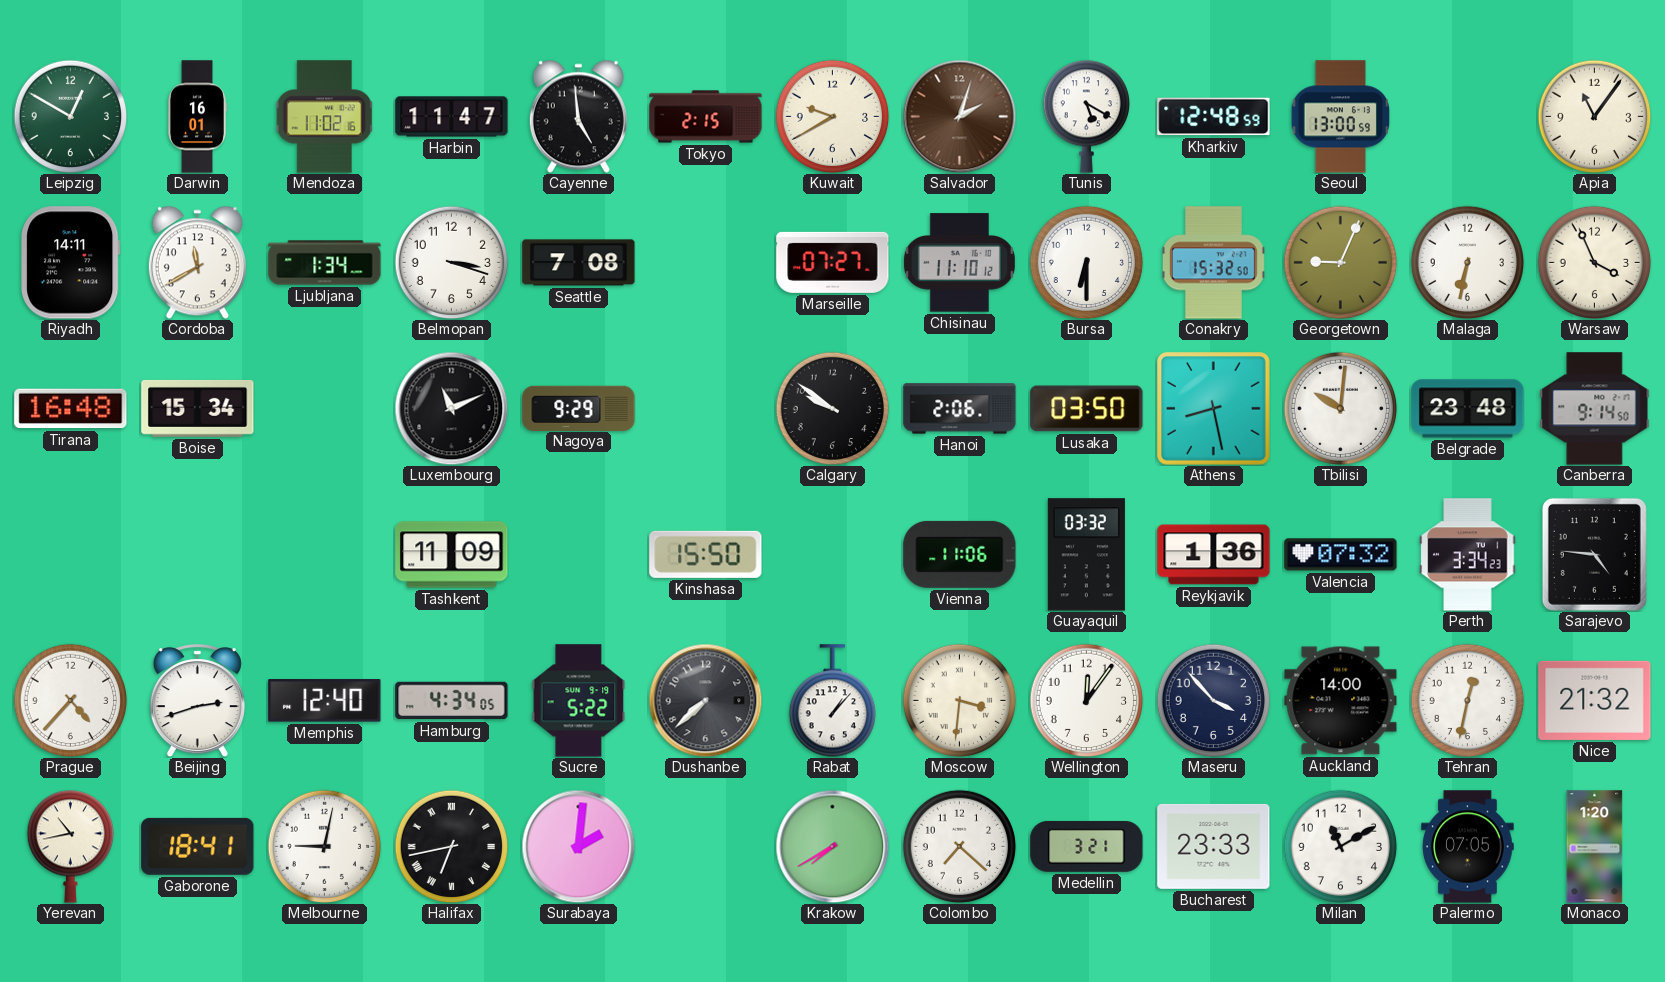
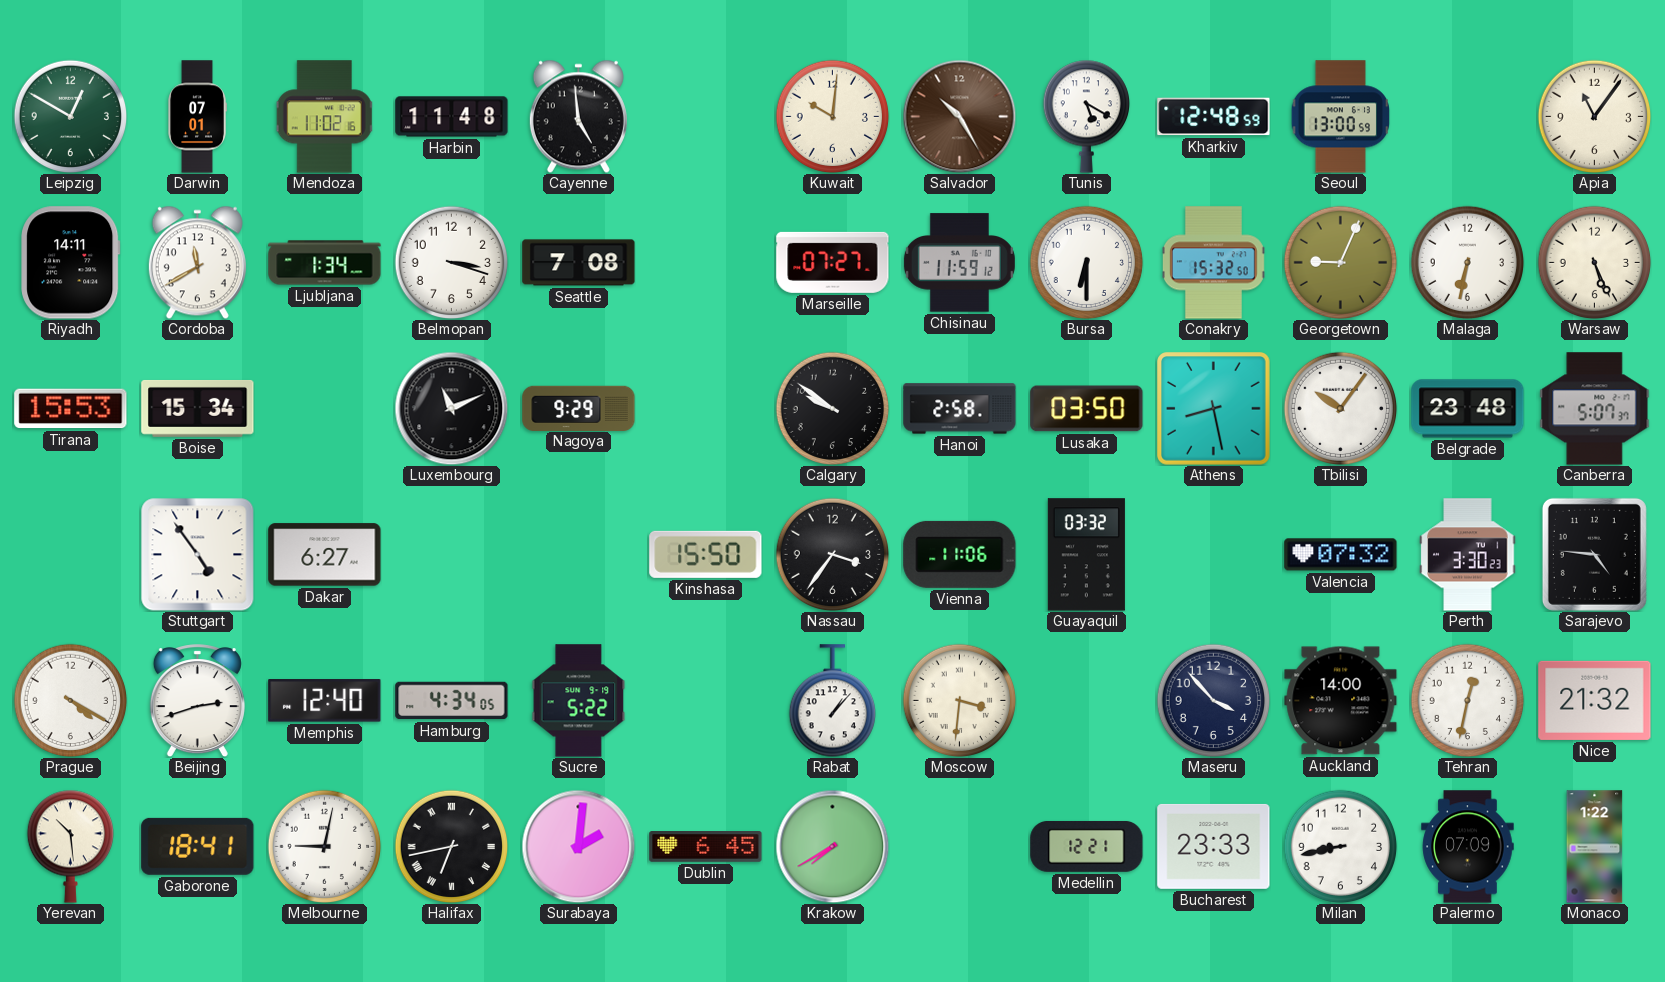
Darwin: 16:01 -> 07:01
Harbin: 11:47 -> 11:48
Tokyo: 2:15 -> none
Kuwait: 9:40 -> 10:01
Salvador: 2:03 -> 10:25
Chisinau: 11:10 -> 11:59
Warsaw: 3:56 -> 5:26
Tirana: 16:48 -> 15:53
Hanoi: 2:06 -> 2:58
Tbilisi: 10:01 -> 10:06
Canberra: 9:14 -> 5:07
Stuttgart: none -> 4:54
Dakar: none -> 6:27
Tashkent: 11:09 -> none
Nassau: none -> 3:36
Reykjavik: 1:36 -> none
Perth: 3:34 -> 3:30
Prague: 4:37 -> 4:20
Dushanbe: 7:38 -> none
Wellington: 12:06 -> none
Yerevan: 10:43 -> 10:29
Dublin: none -> 6:45
Colombo: 7:22 -> none
Medellin: 3:21 -> 12:21
Milan: 11:10 -> 8:43
Palermo: 07:05 -> 07:09
Monaco: 1:20 -> 1:22
